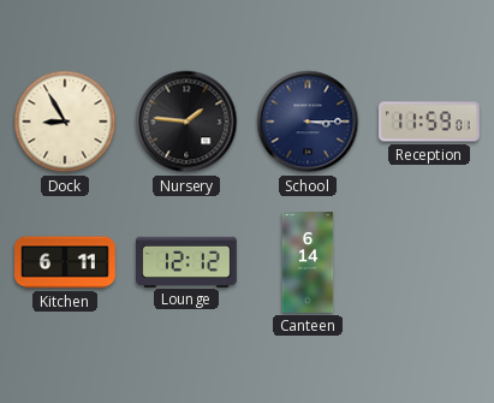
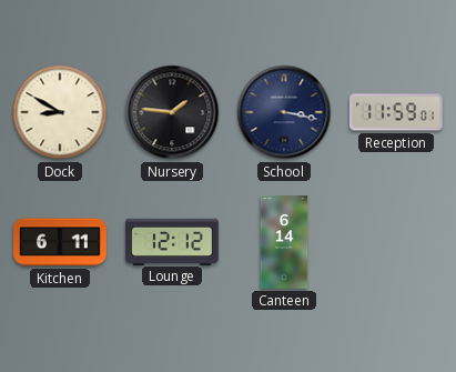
Dock: 8:55 -> 8:50
School: 3:15 -> 3:17
